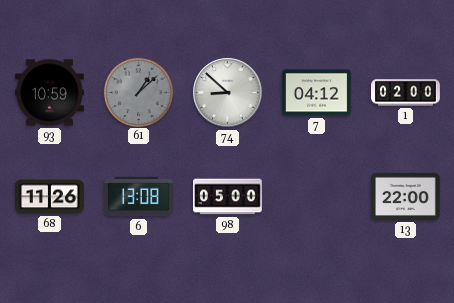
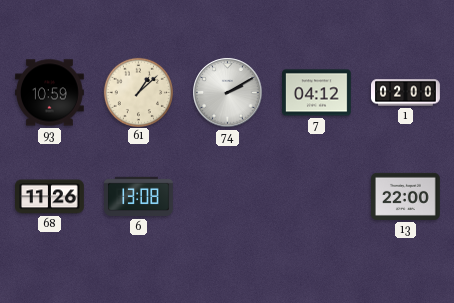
61 dial: grey -> cream
74: 8:52 -> 2:10
98: 05:00 -> none
